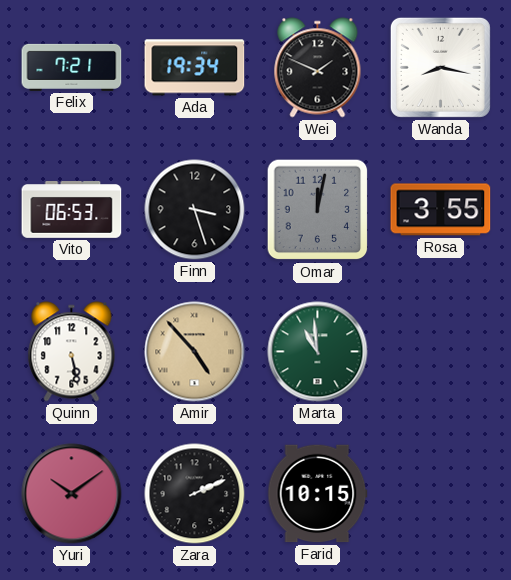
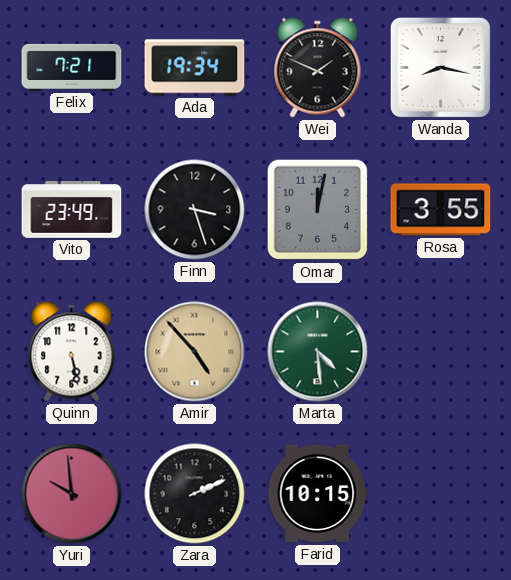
Vito: 06:53 -> 23:49
Marta: 10:59 -> 4:29
Yuri: 10:09 -> 9:59
